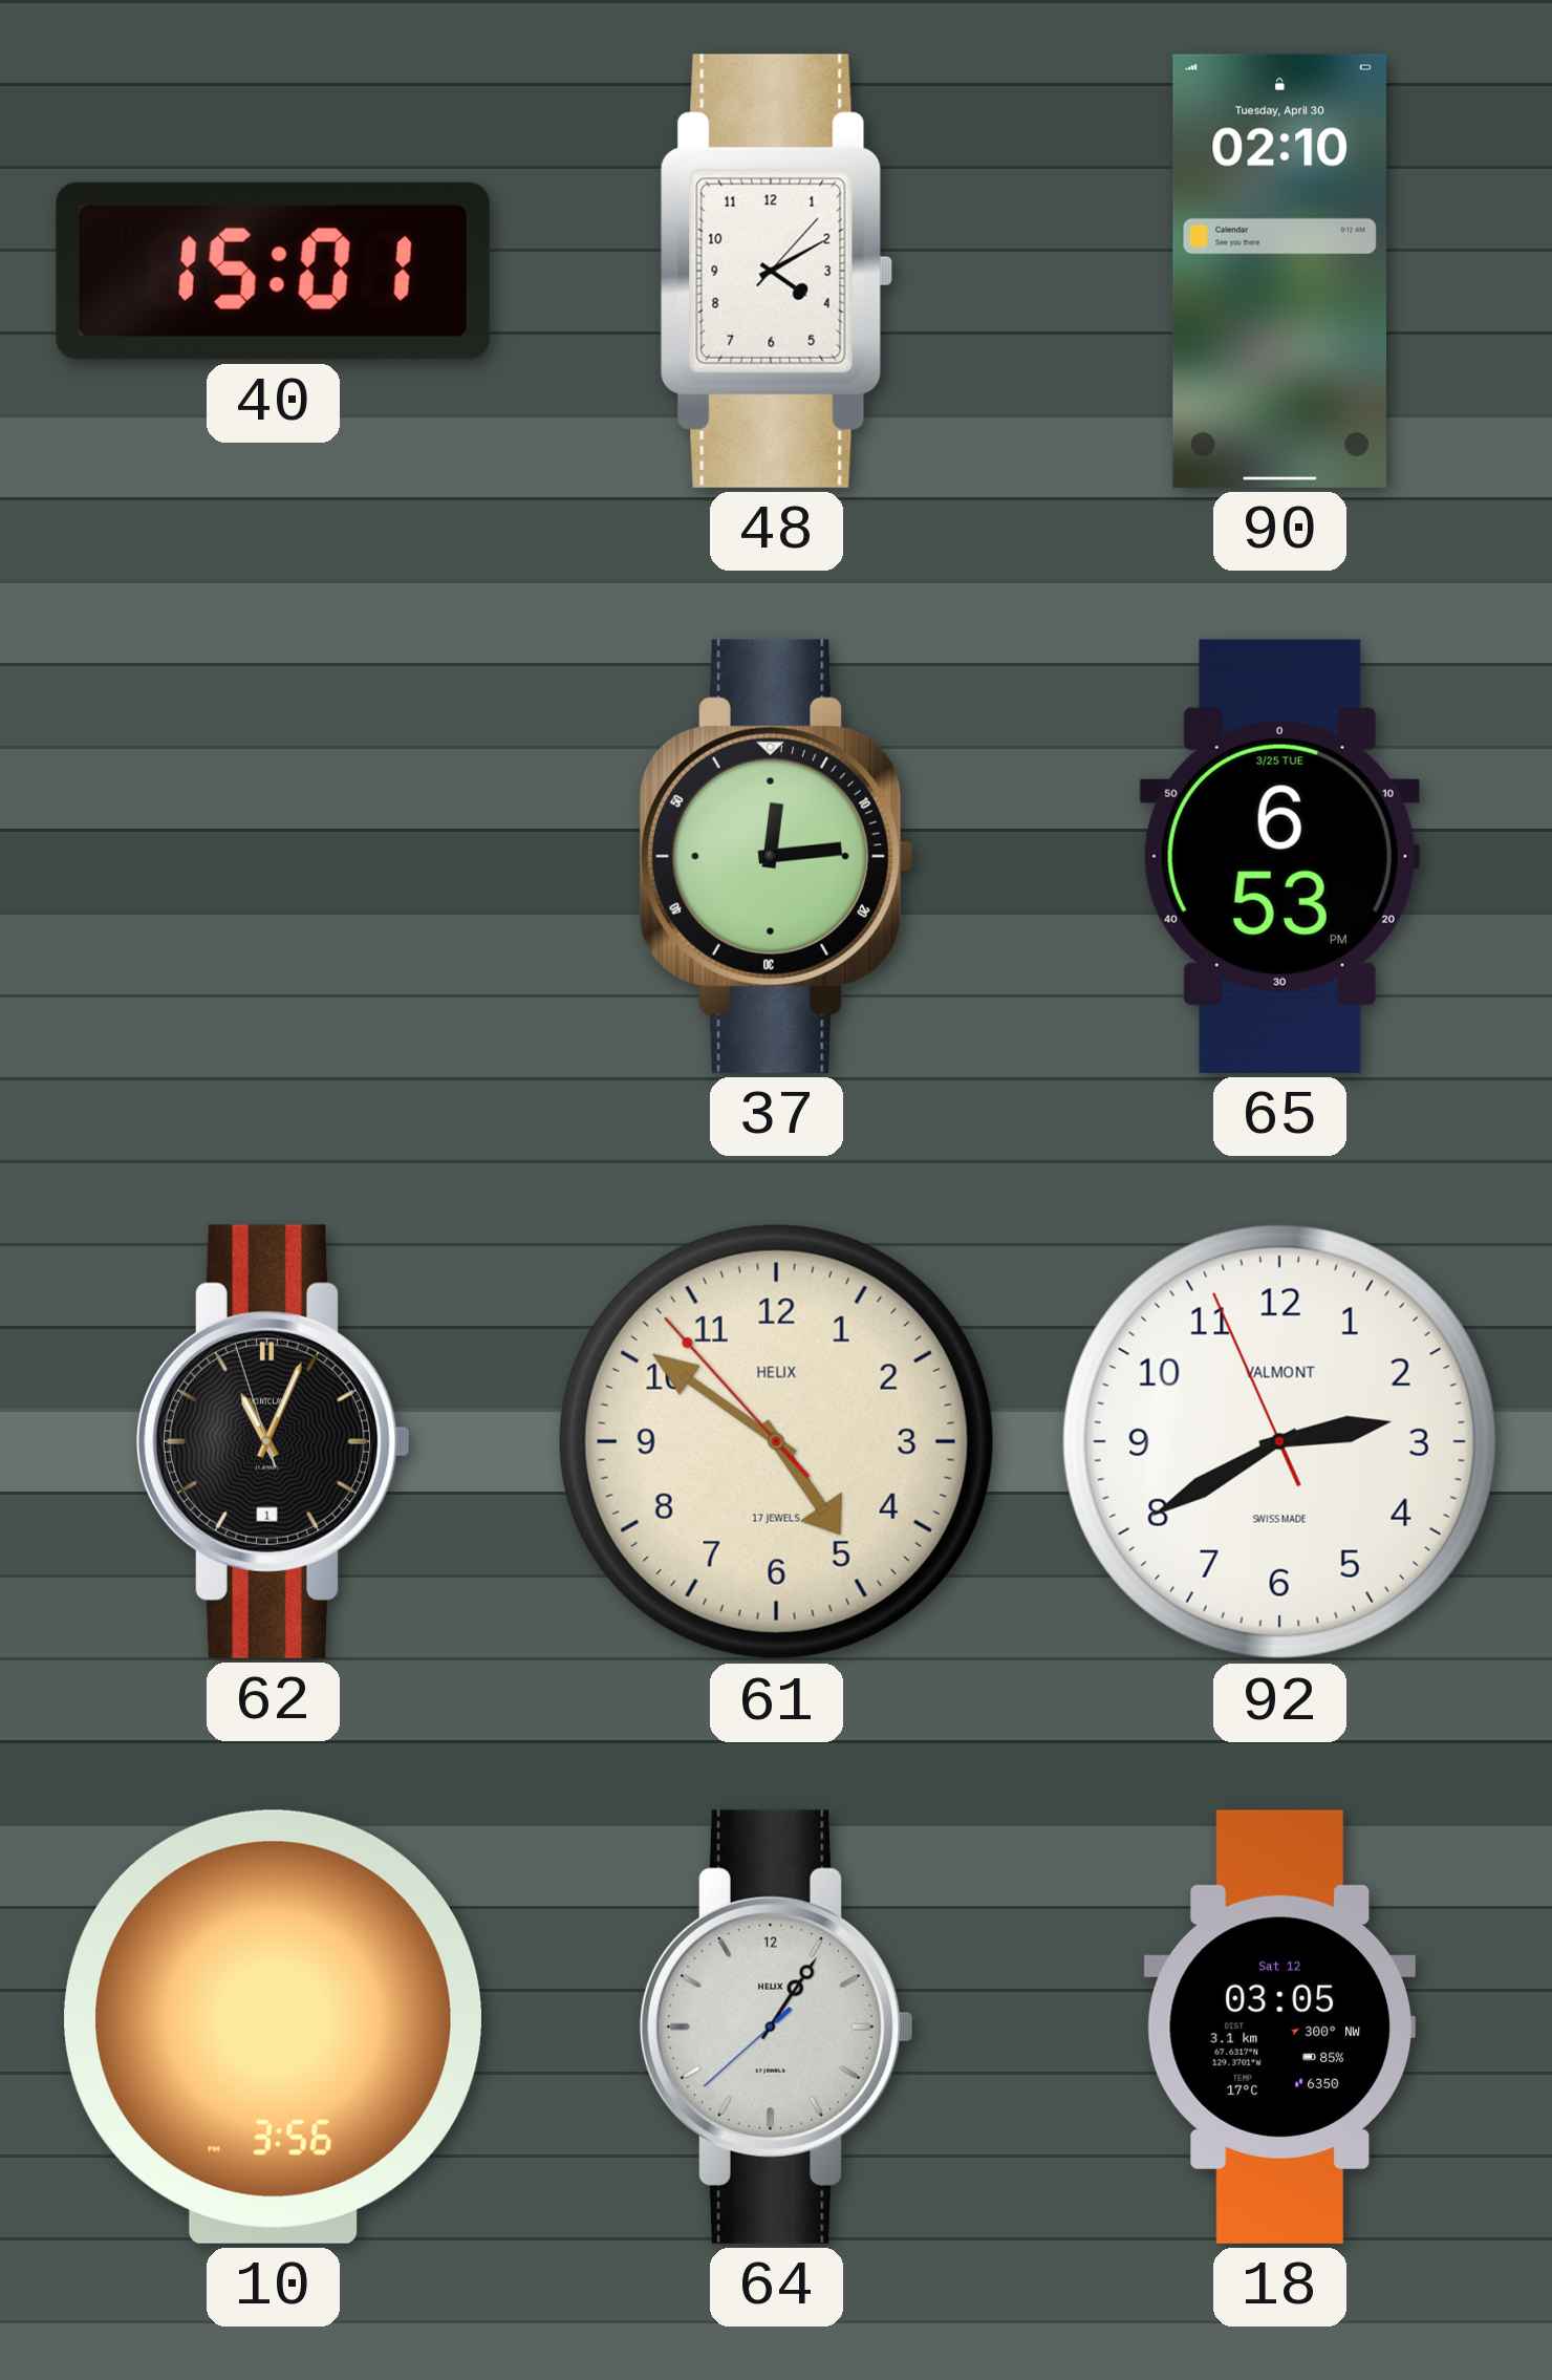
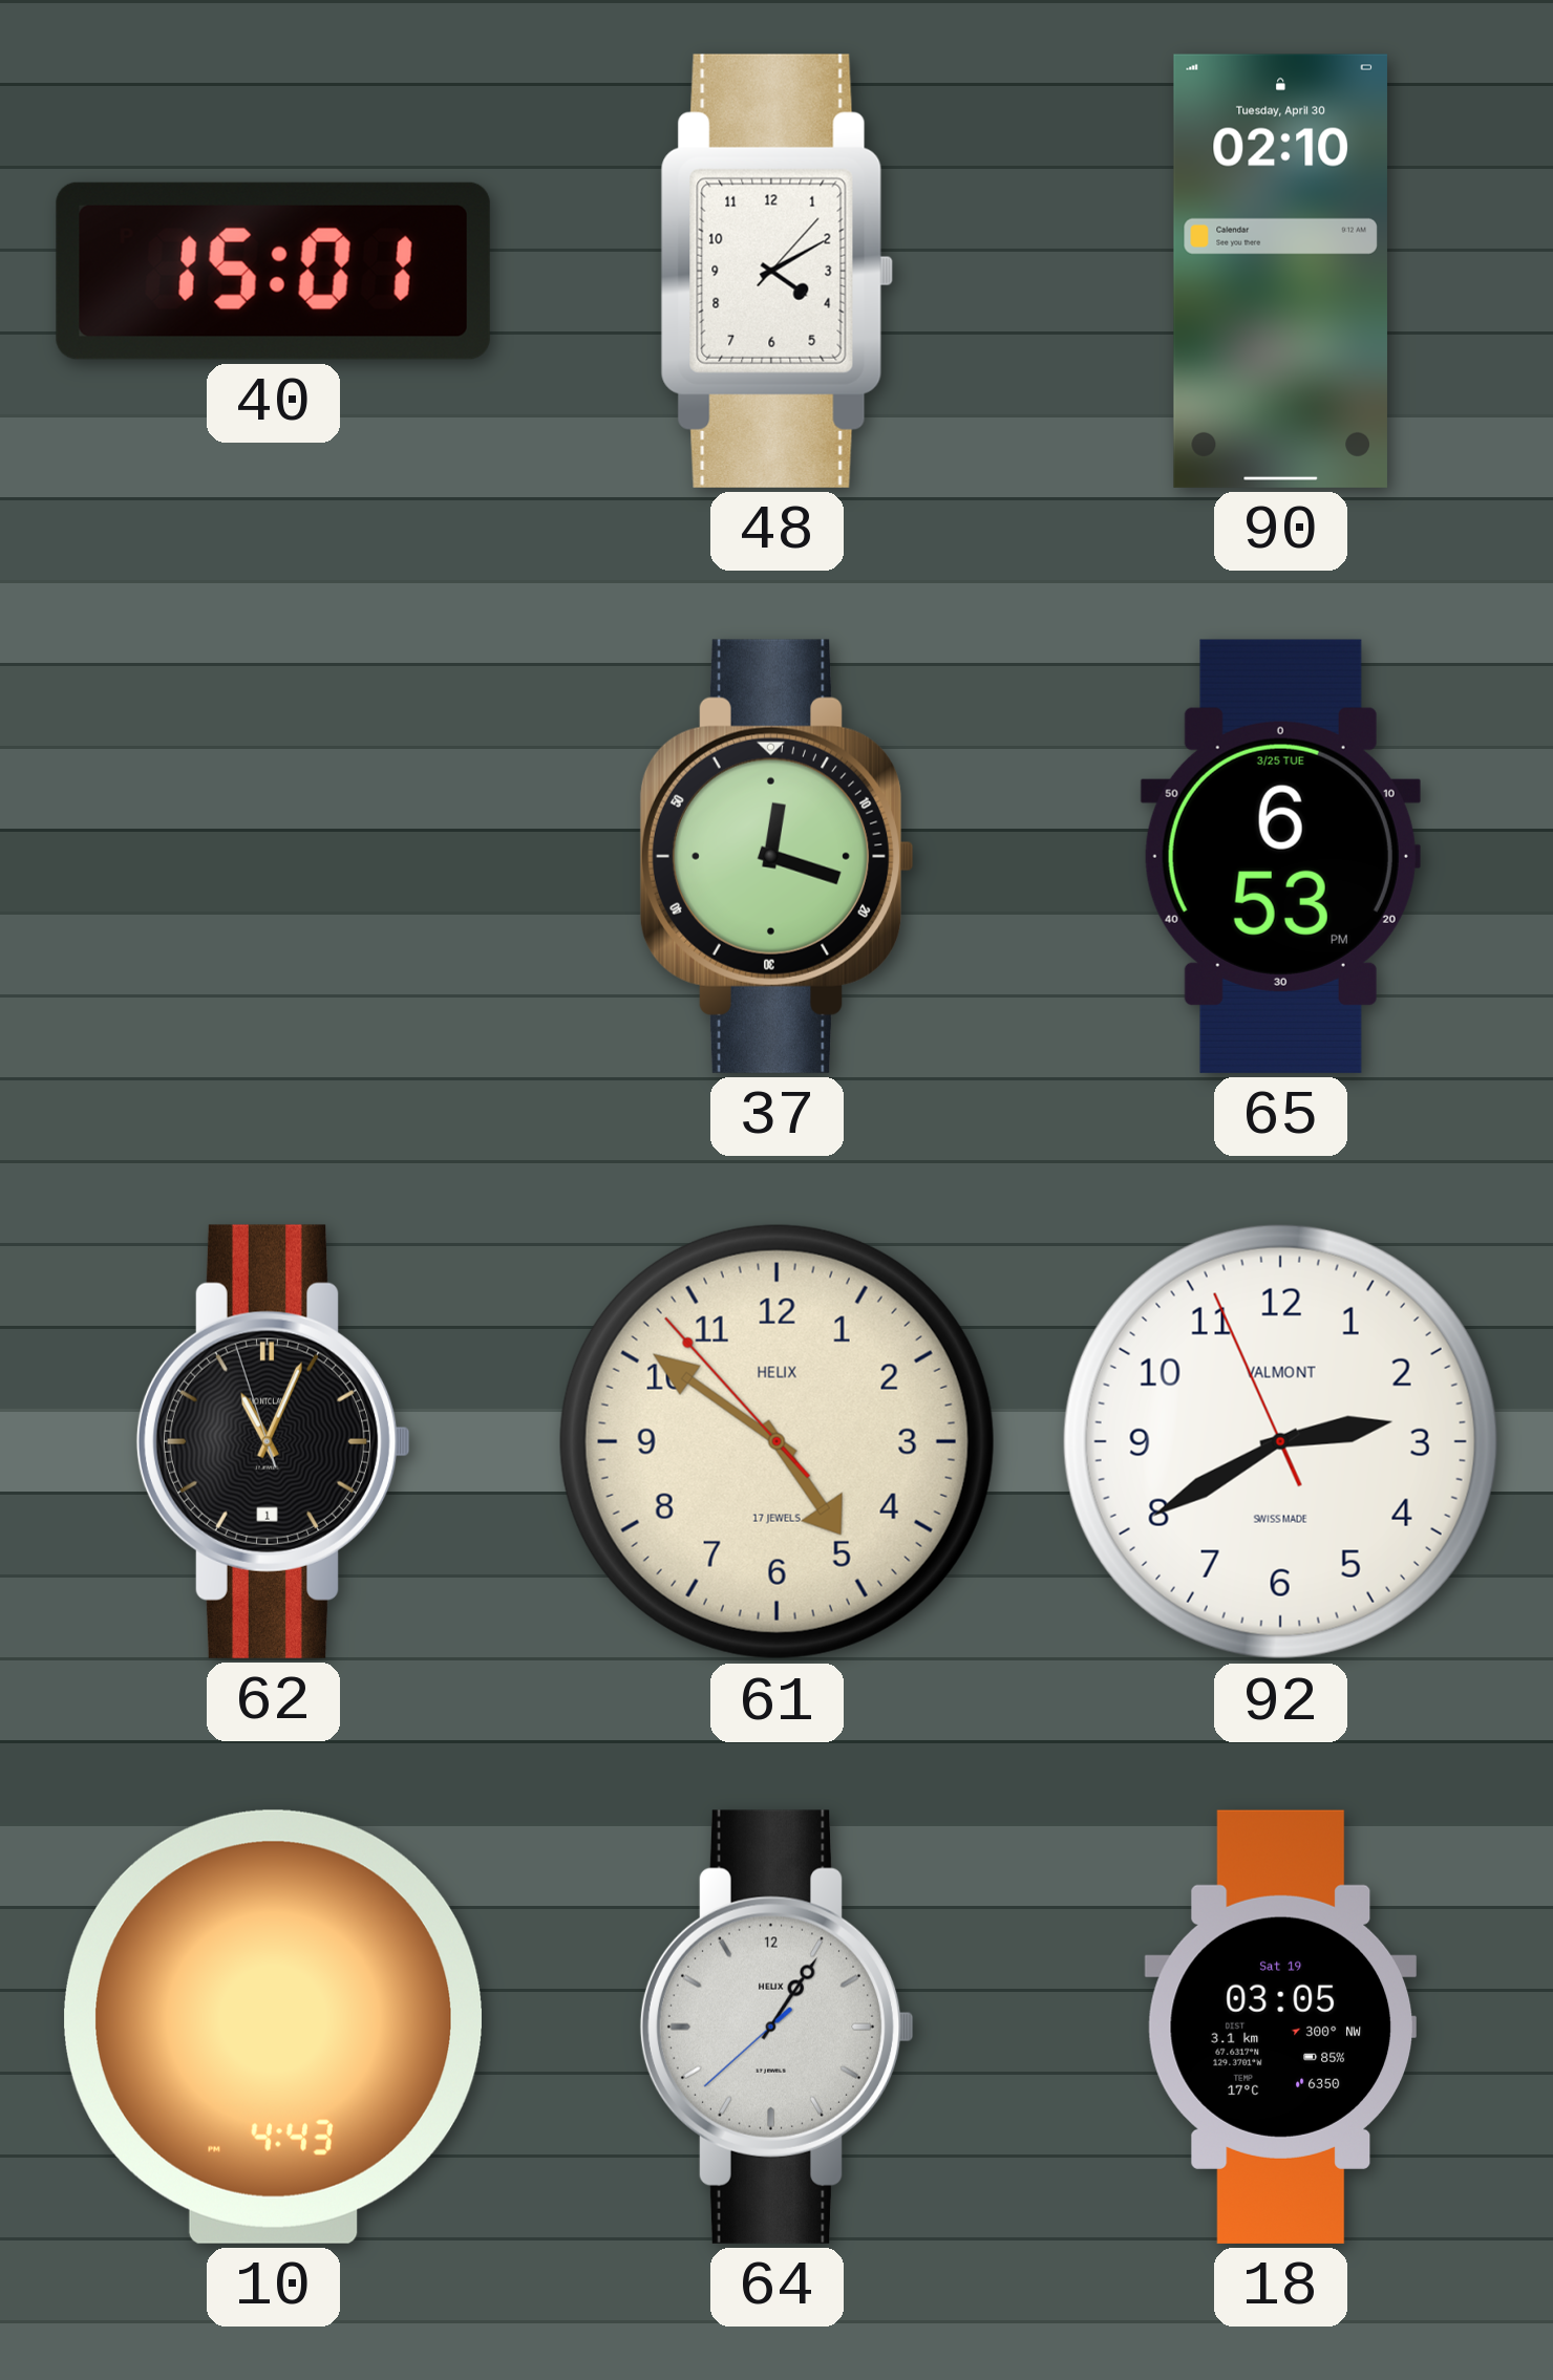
37: 12:14 -> 12:18
10: 3:56 -> 4:43
18 date: Sat 12 -> Sat 19
